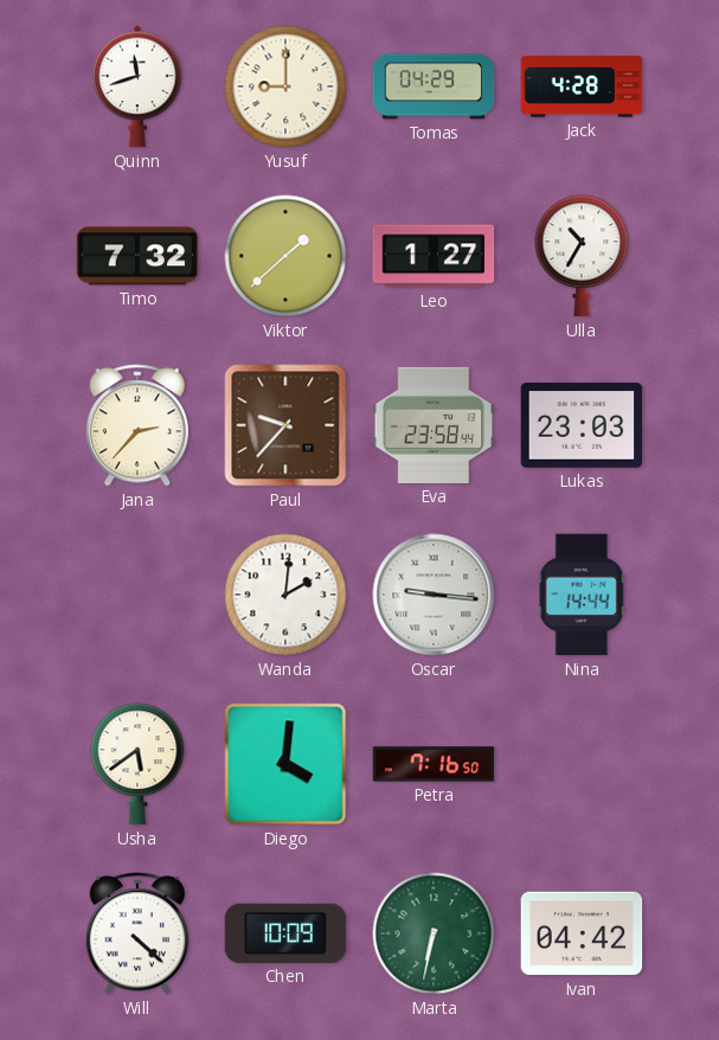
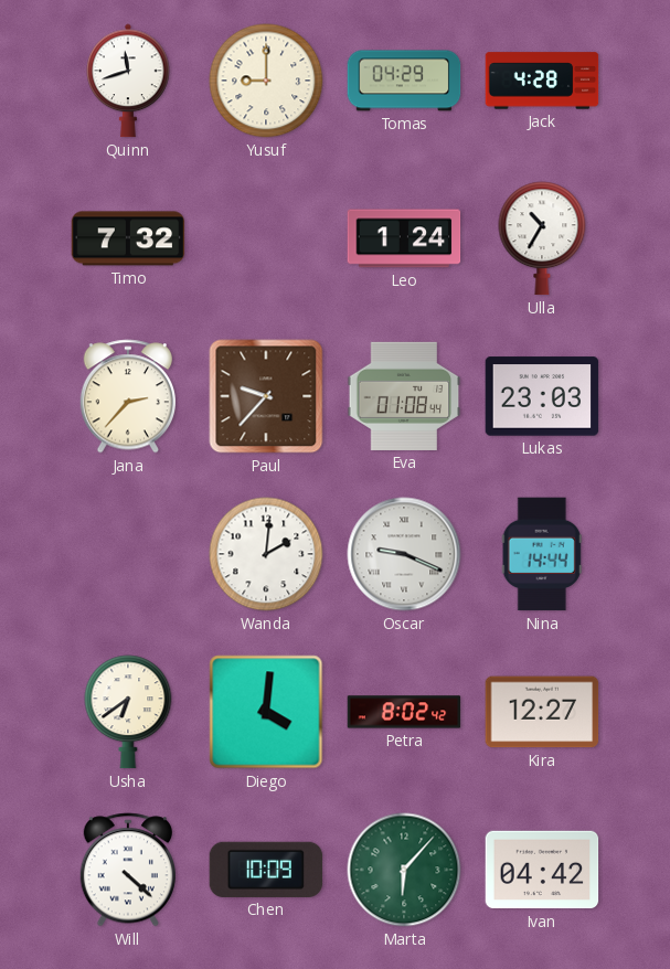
Viktor: 1:38 -> none
Leo: 1:27 -> 1:24
Eva: 23:58 -> 01:08
Oscar: 9:16 -> 9:19
Usha: 5:39 -> 6:39
Petra: 7:16 -> 8:02
Kira: none -> 12:27
Marta: 6:32 -> 6:07
